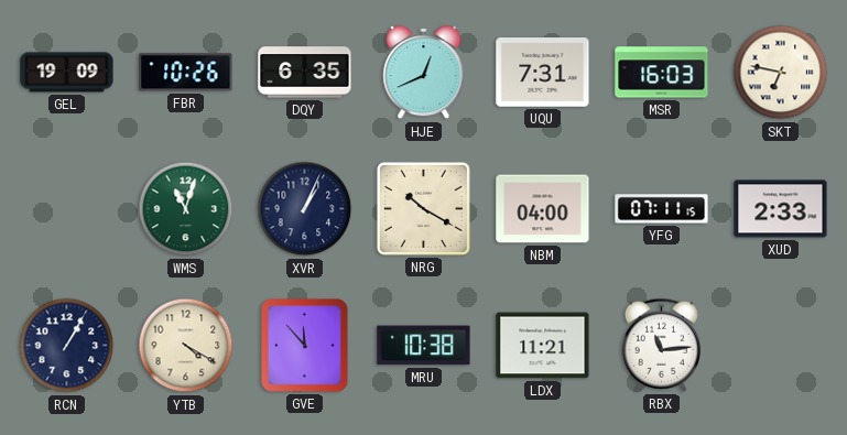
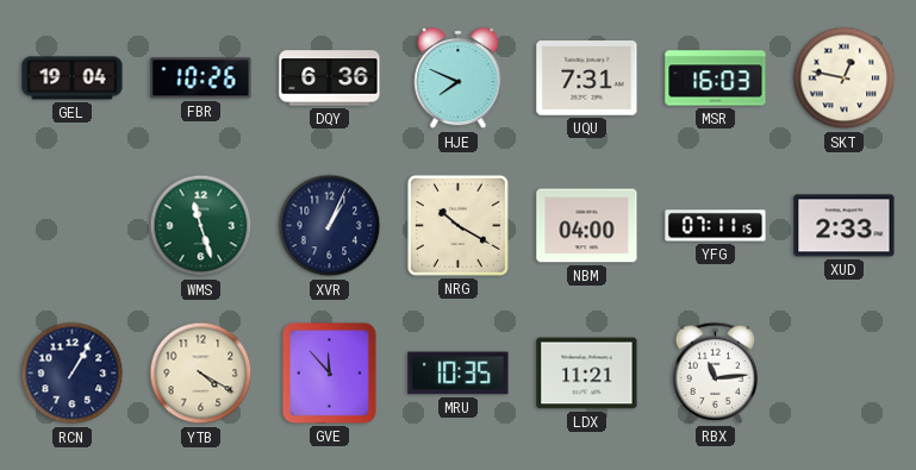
GEL: 19:09 -> 19:04
DQY: 6:35 -> 6:36
HJE: 12:41 -> 7:49
SKT: 6:47 -> 12:47
WMS: 11:03 -> 11:27
MRU: 10:38 -> 10:35
